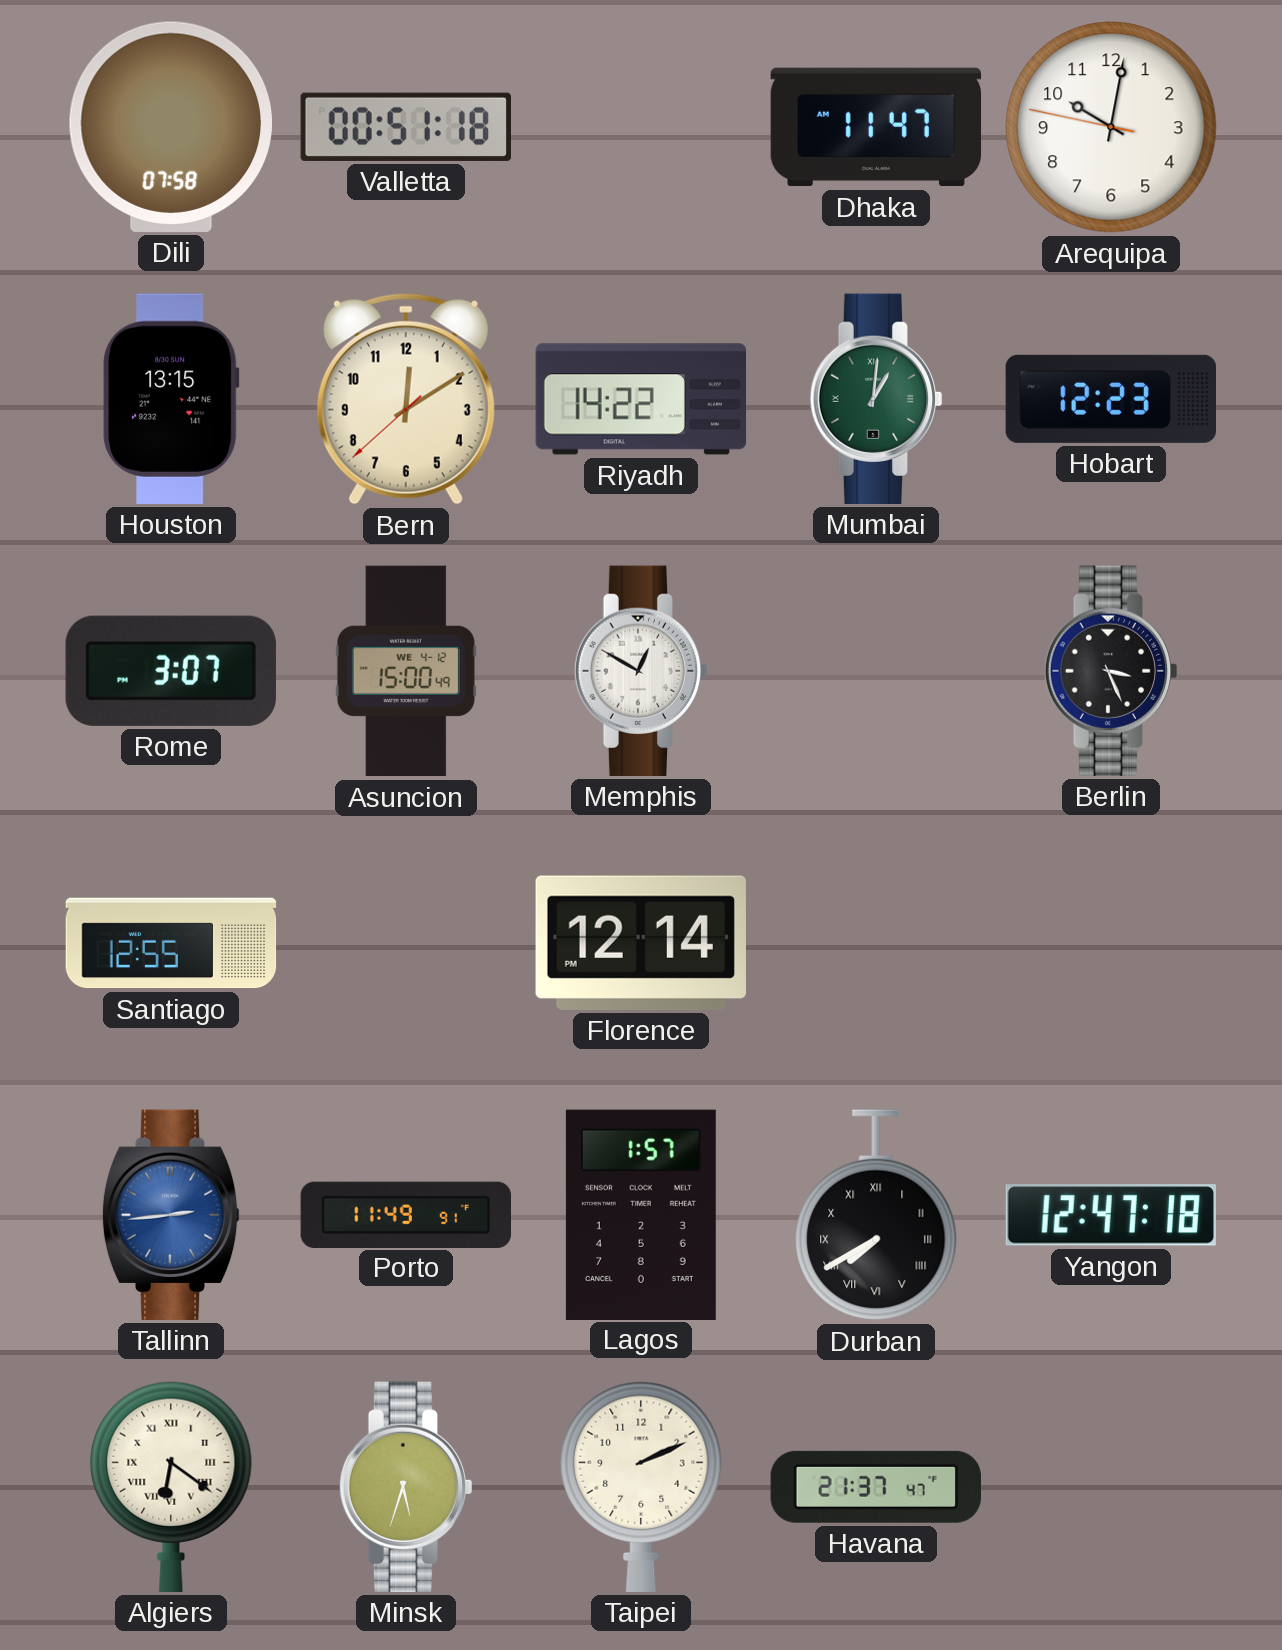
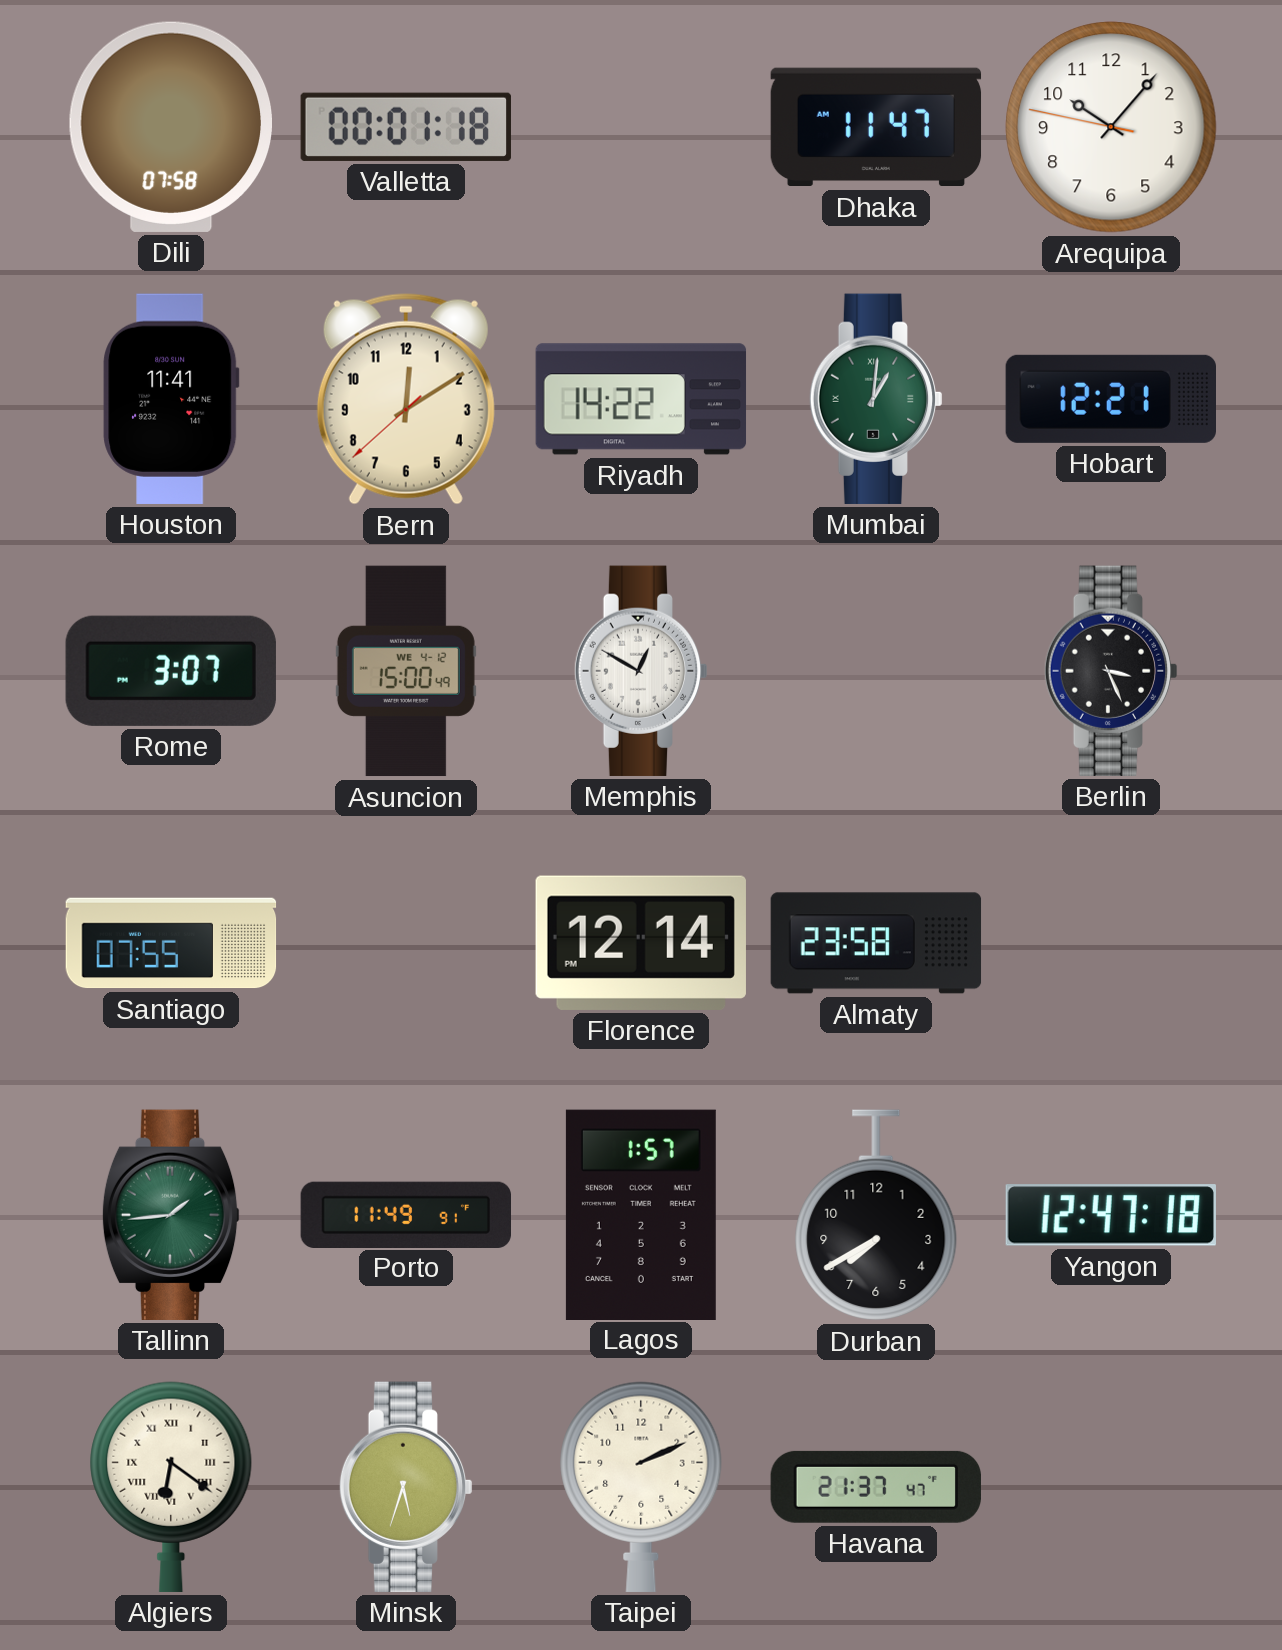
Valletta: 00:51 -> 00:01
Arequipa: 10:01 -> 10:06
Houston: 13:15 -> 11:41
Hobart: 12:23 -> 12:21
Santiago: 12:55 -> 07:55
Almaty: none -> 23:58
Tallinn: 2:44 -> 1:44
Tallinn dial: blue -> green
Durban numerals: Roman -> Arabic
